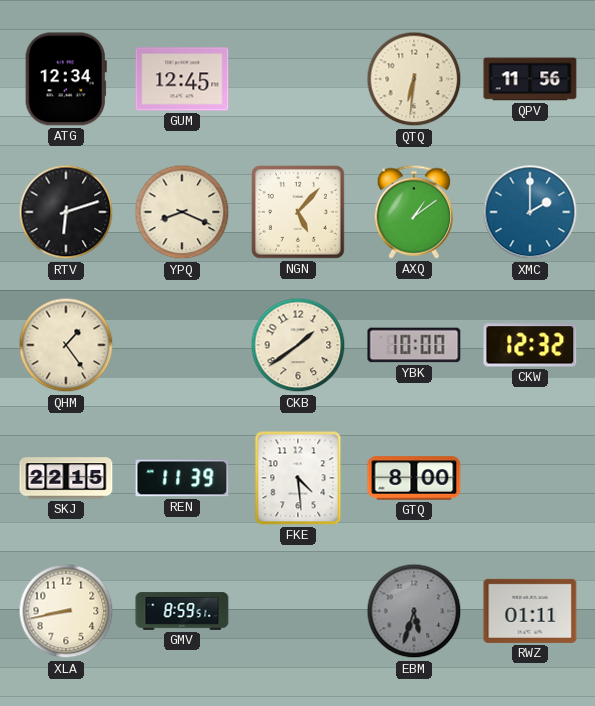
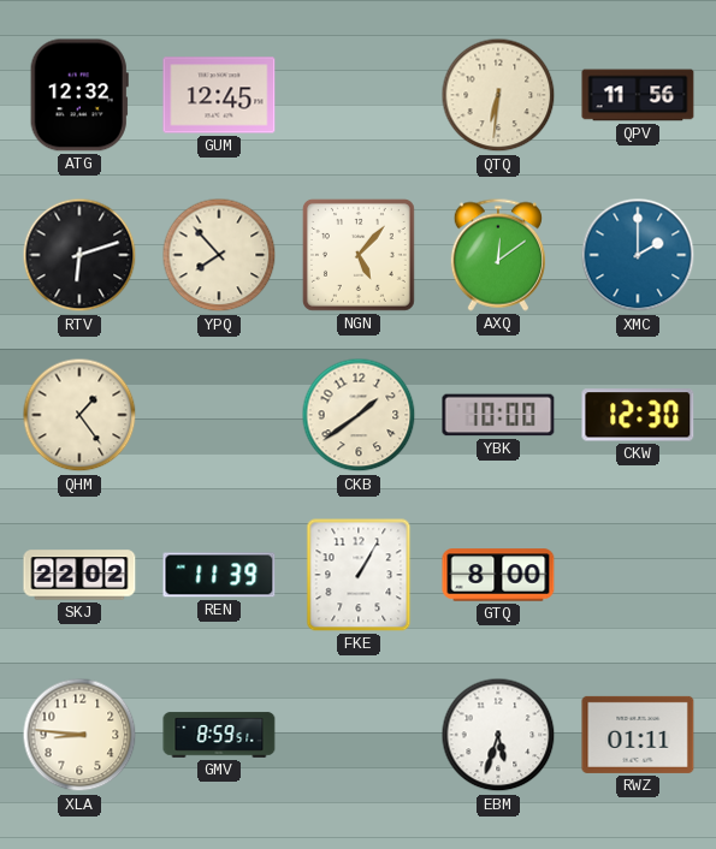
ATG: 12:34 -> 12:32
YPQ: 8:19 -> 7:53
AXQ: 1:09 -> 12:09
CKW: 12:32 -> 12:30
SKJ: 22:15 -> 22:02
FKE: 4:29 -> 1:05
XLA: 8:43 -> 8:46
EBM dial: grey -> white
